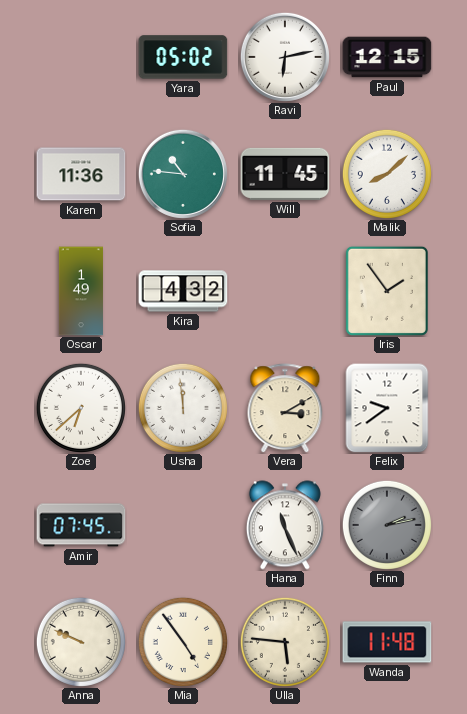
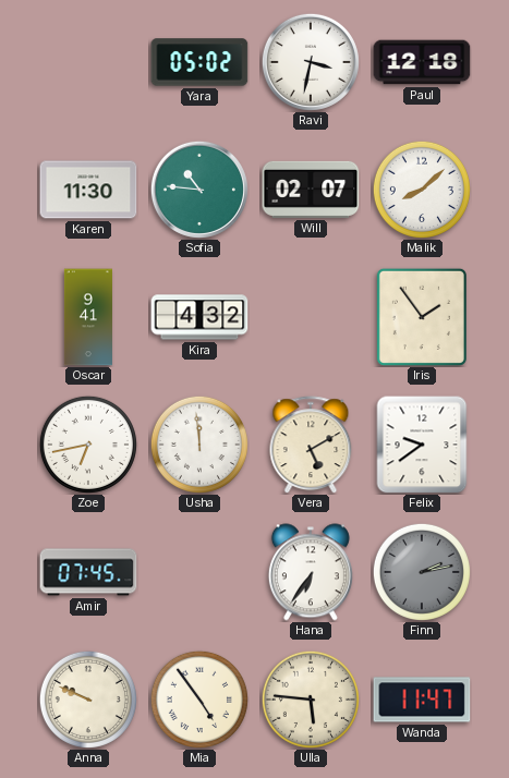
Ravi: 6:13 -> 3:32
Paul: 12:15 -> 12:18
Karen: 11:36 -> 11:30
Will: 11:45 -> 02:07
Oscar: 1:49 -> 9:41
Zoe: 6:38 -> 6:43
Vera: 3:10 -> 5:10
Hana: 11:26 -> 6:36
Wanda: 11:48 -> 11:47
